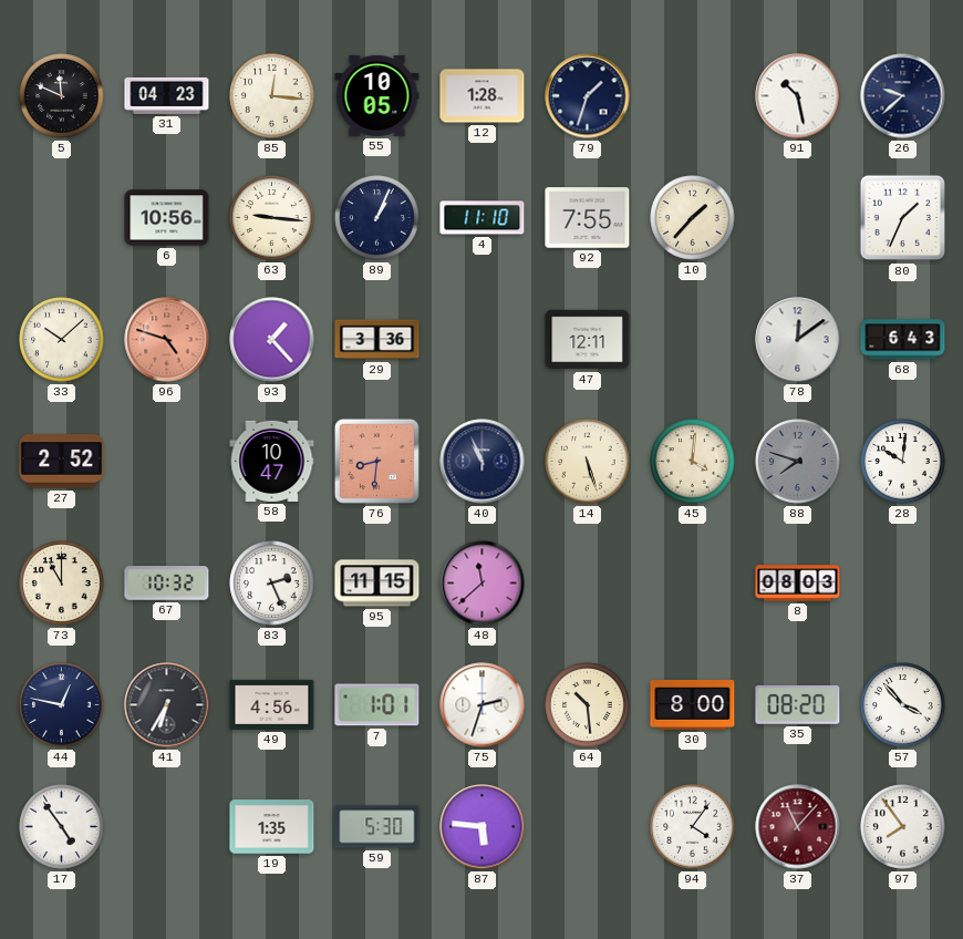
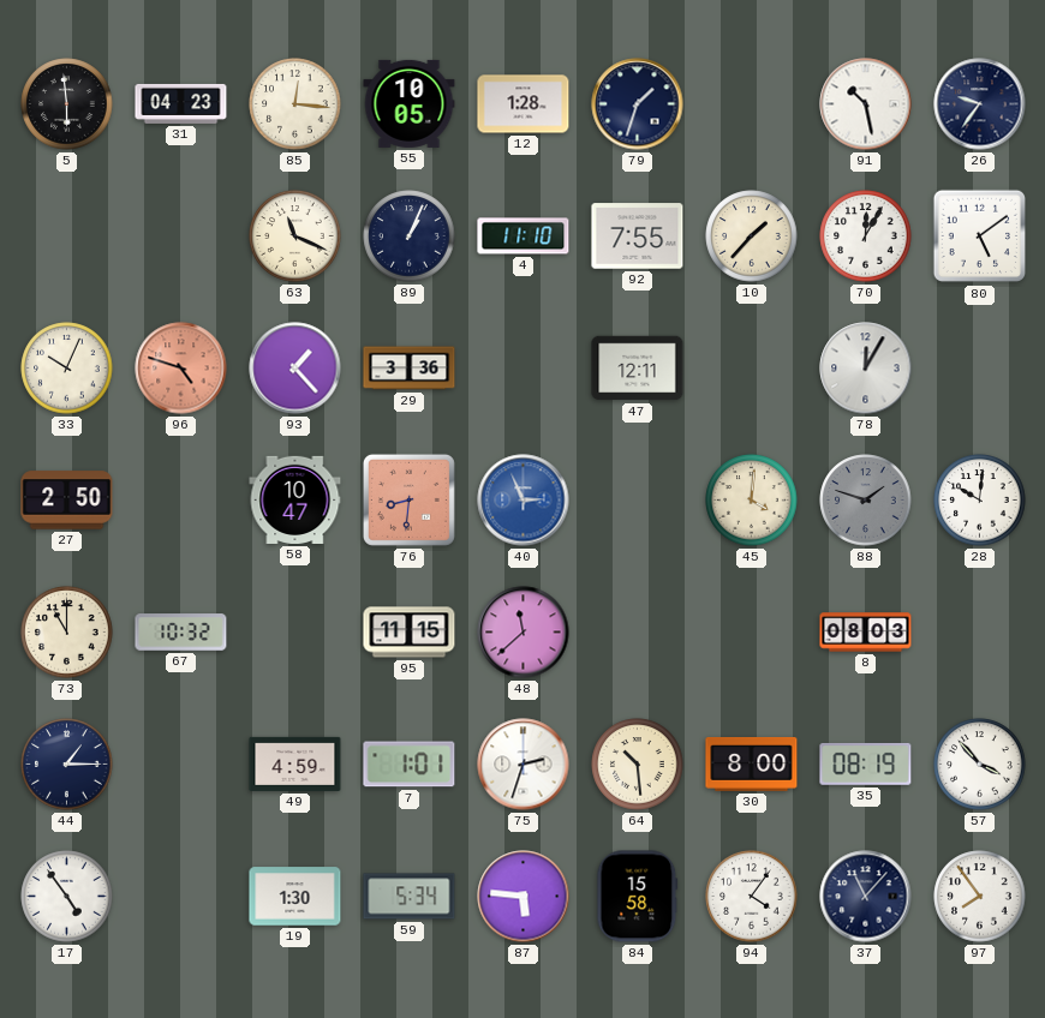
5: 11:49 -> 5:59
26: 9:38 -> 9:36
6: 10:56 -> none
63: 9:16 -> 11:19
70: none -> 12:05
80: 1:34 -> 5:09
33: 10:08 -> 10:04
78: 12:09 -> 12:05
68: 6:43 -> none
27: 2:52 -> 2:50
40: 10:56 -> 2:56
40 dial: navy -> blue
14: 5:27 -> none
88: 7:48 -> 1:48
83: 2:26 -> none
44: 12:47 -> 1:15
41: 6:35 -> none
49: 4:56 -> 4:59
35: 08:20 -> 08:19
19: 1:35 -> 1:30
59: 5:30 -> 5:34
84: none -> 15:58
37 dial: burgundy -> navy
